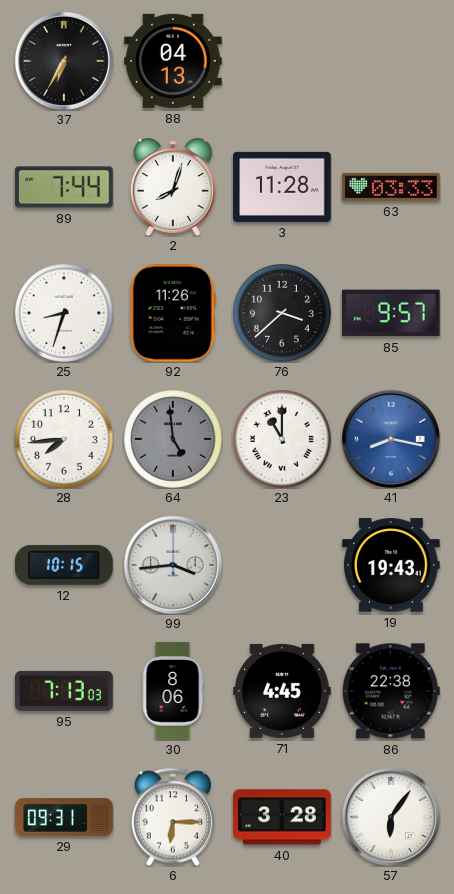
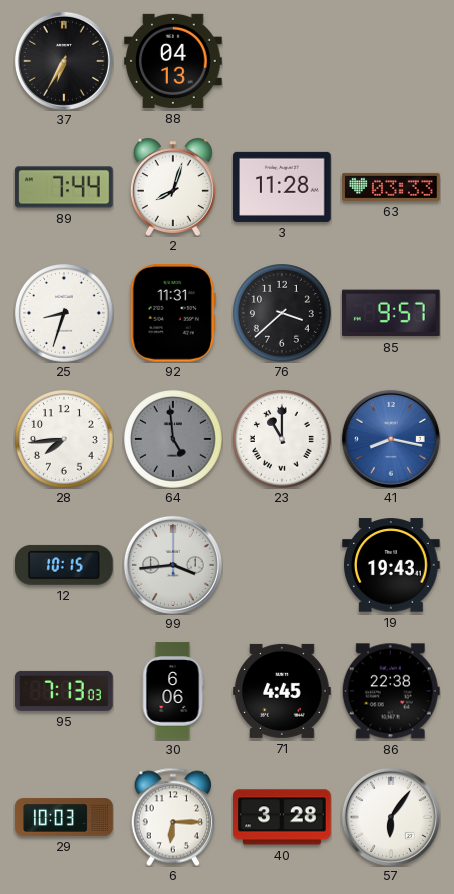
92: 11:26 -> 11:31
30: 8:06 -> 6:06
29: 09:31 -> 10:03
